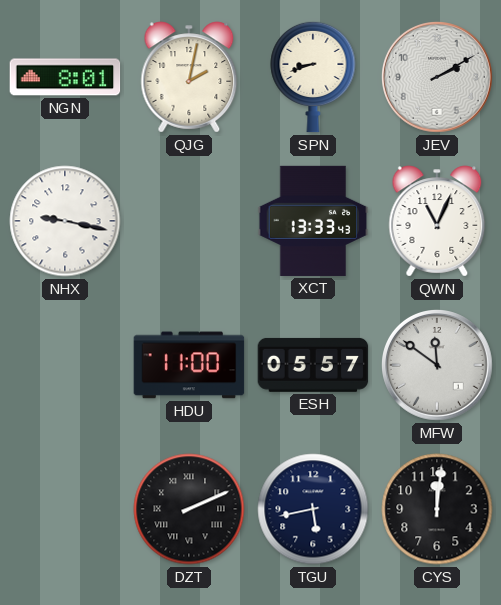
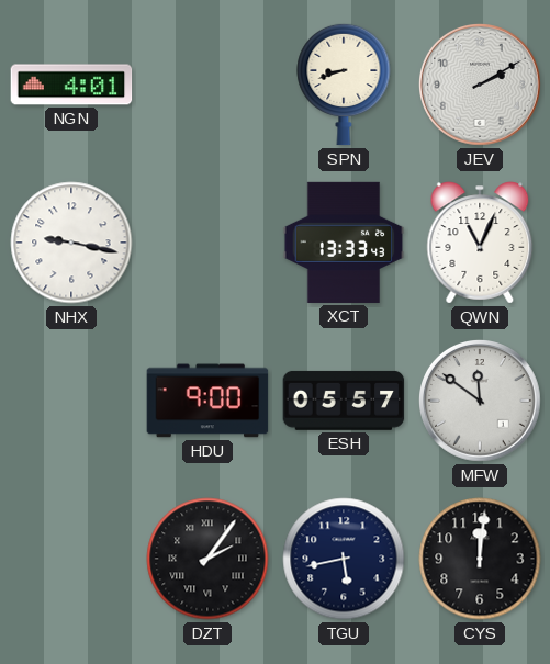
NGN: 8:01 -> 4:01
QJG: 2:02 -> none
HDU: 11:00 -> 9:00
DZT: 2:11 -> 2:06
